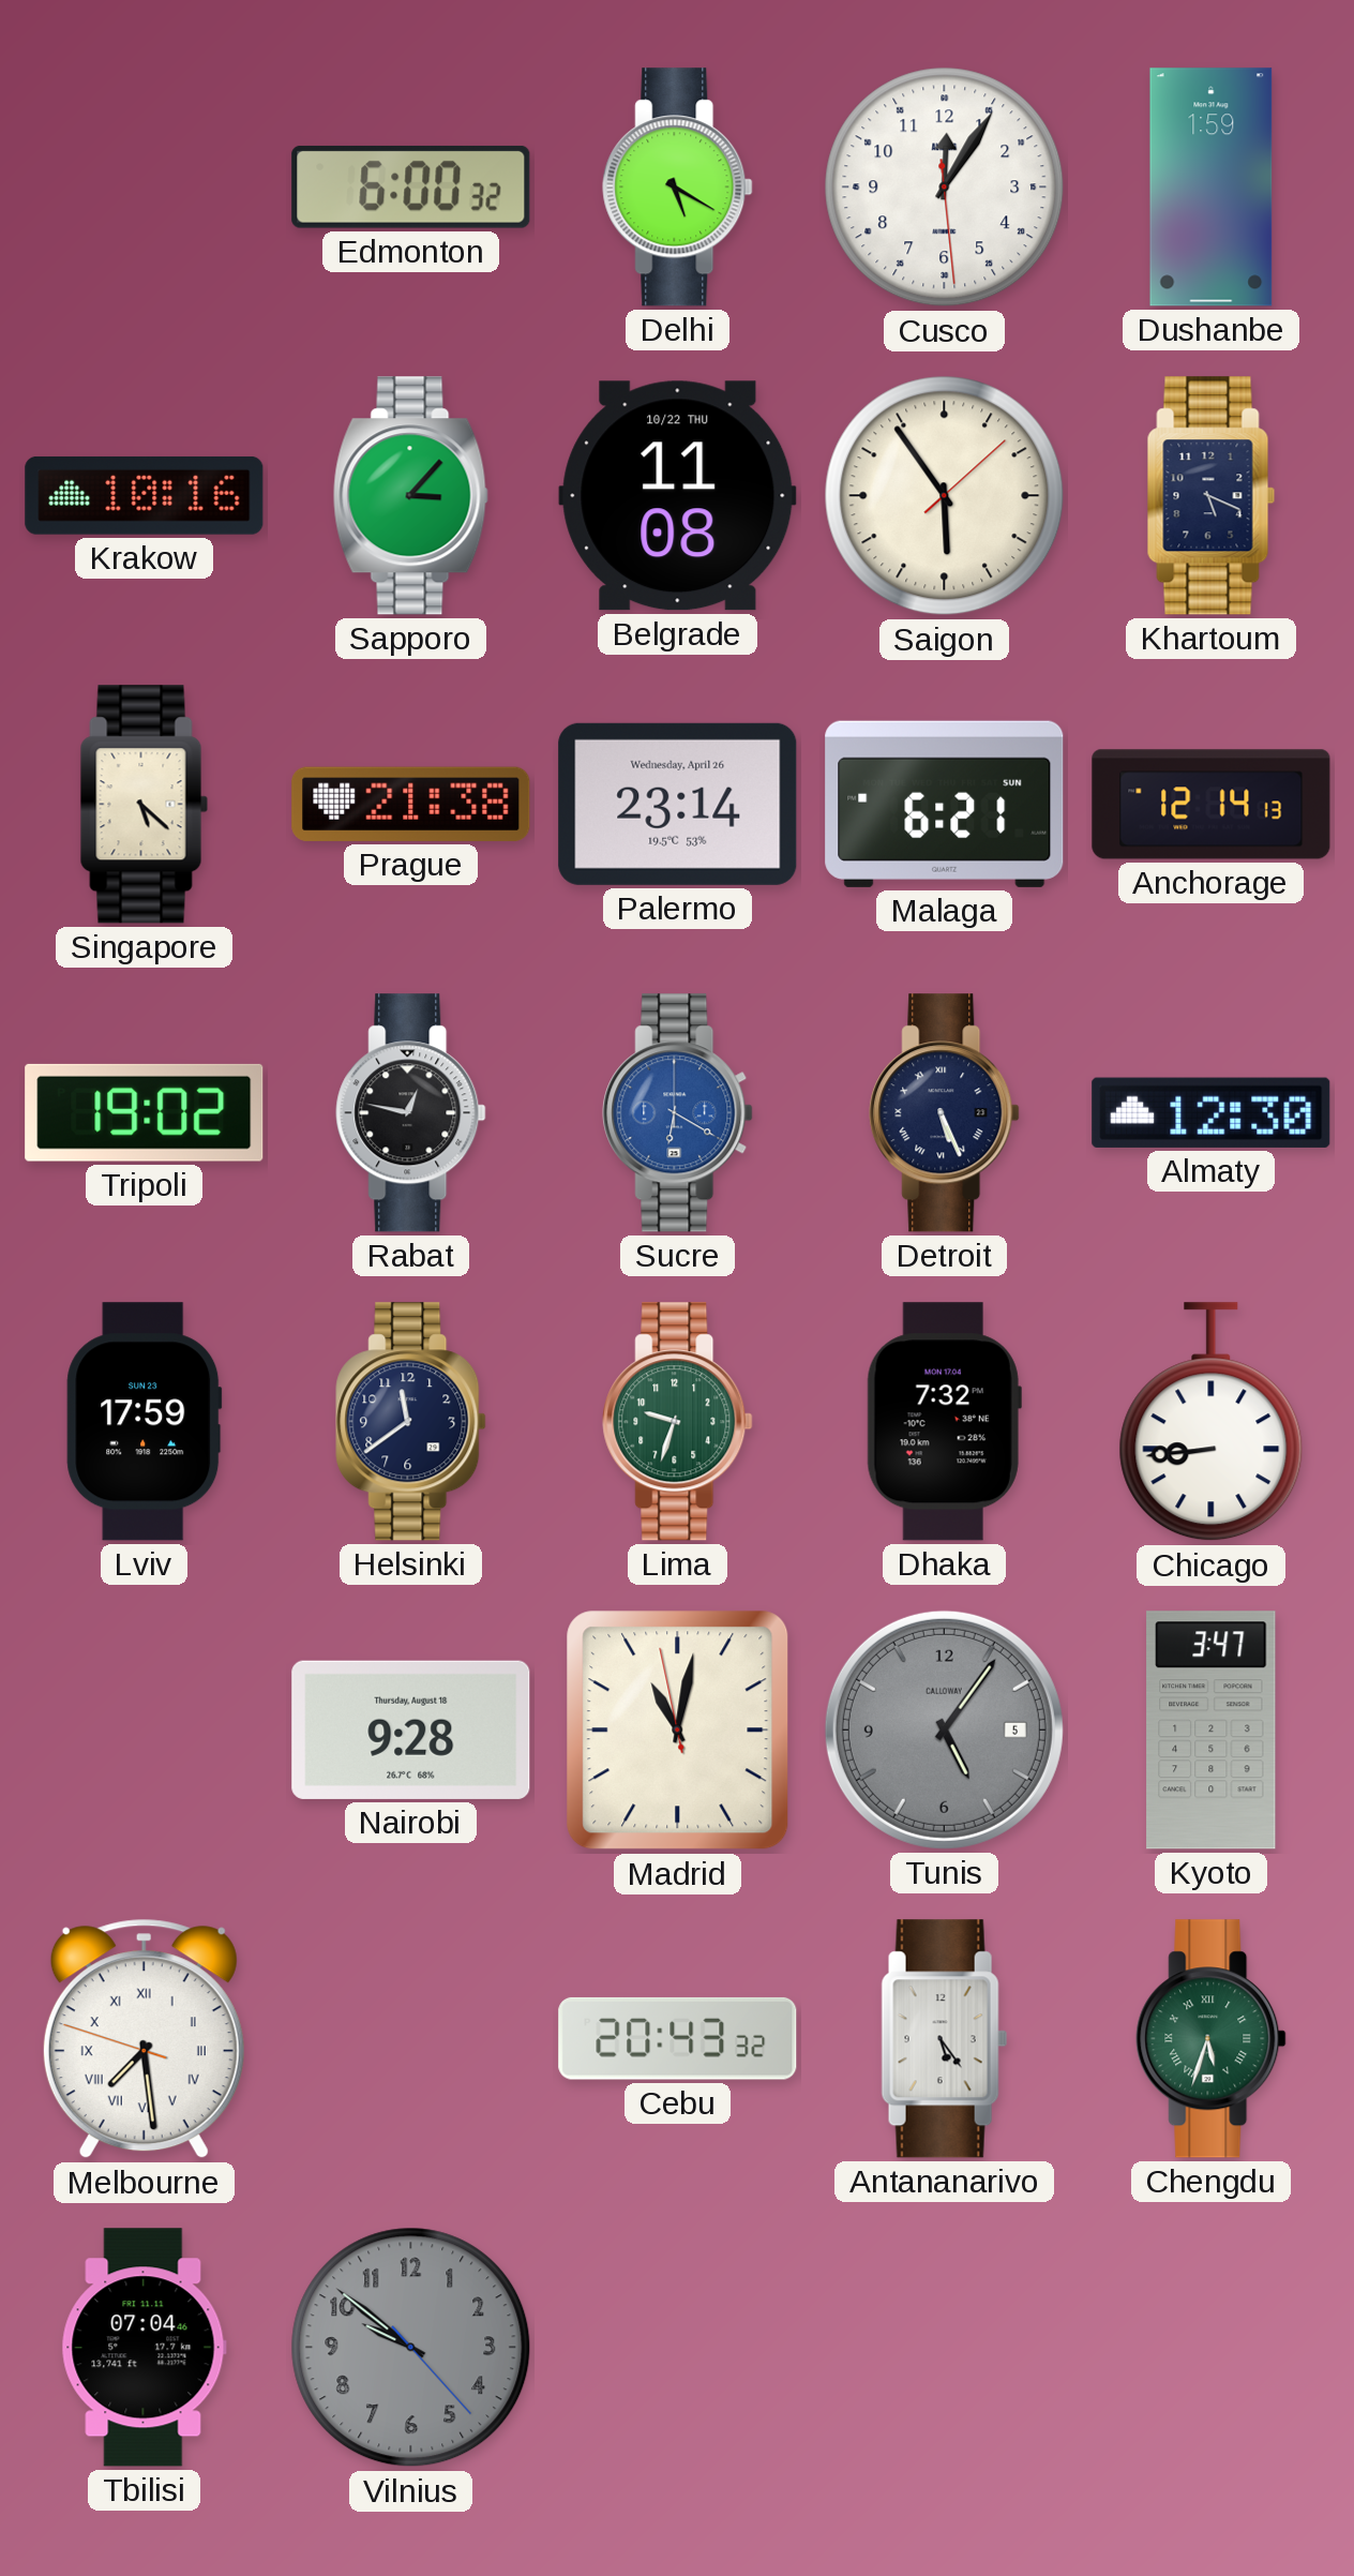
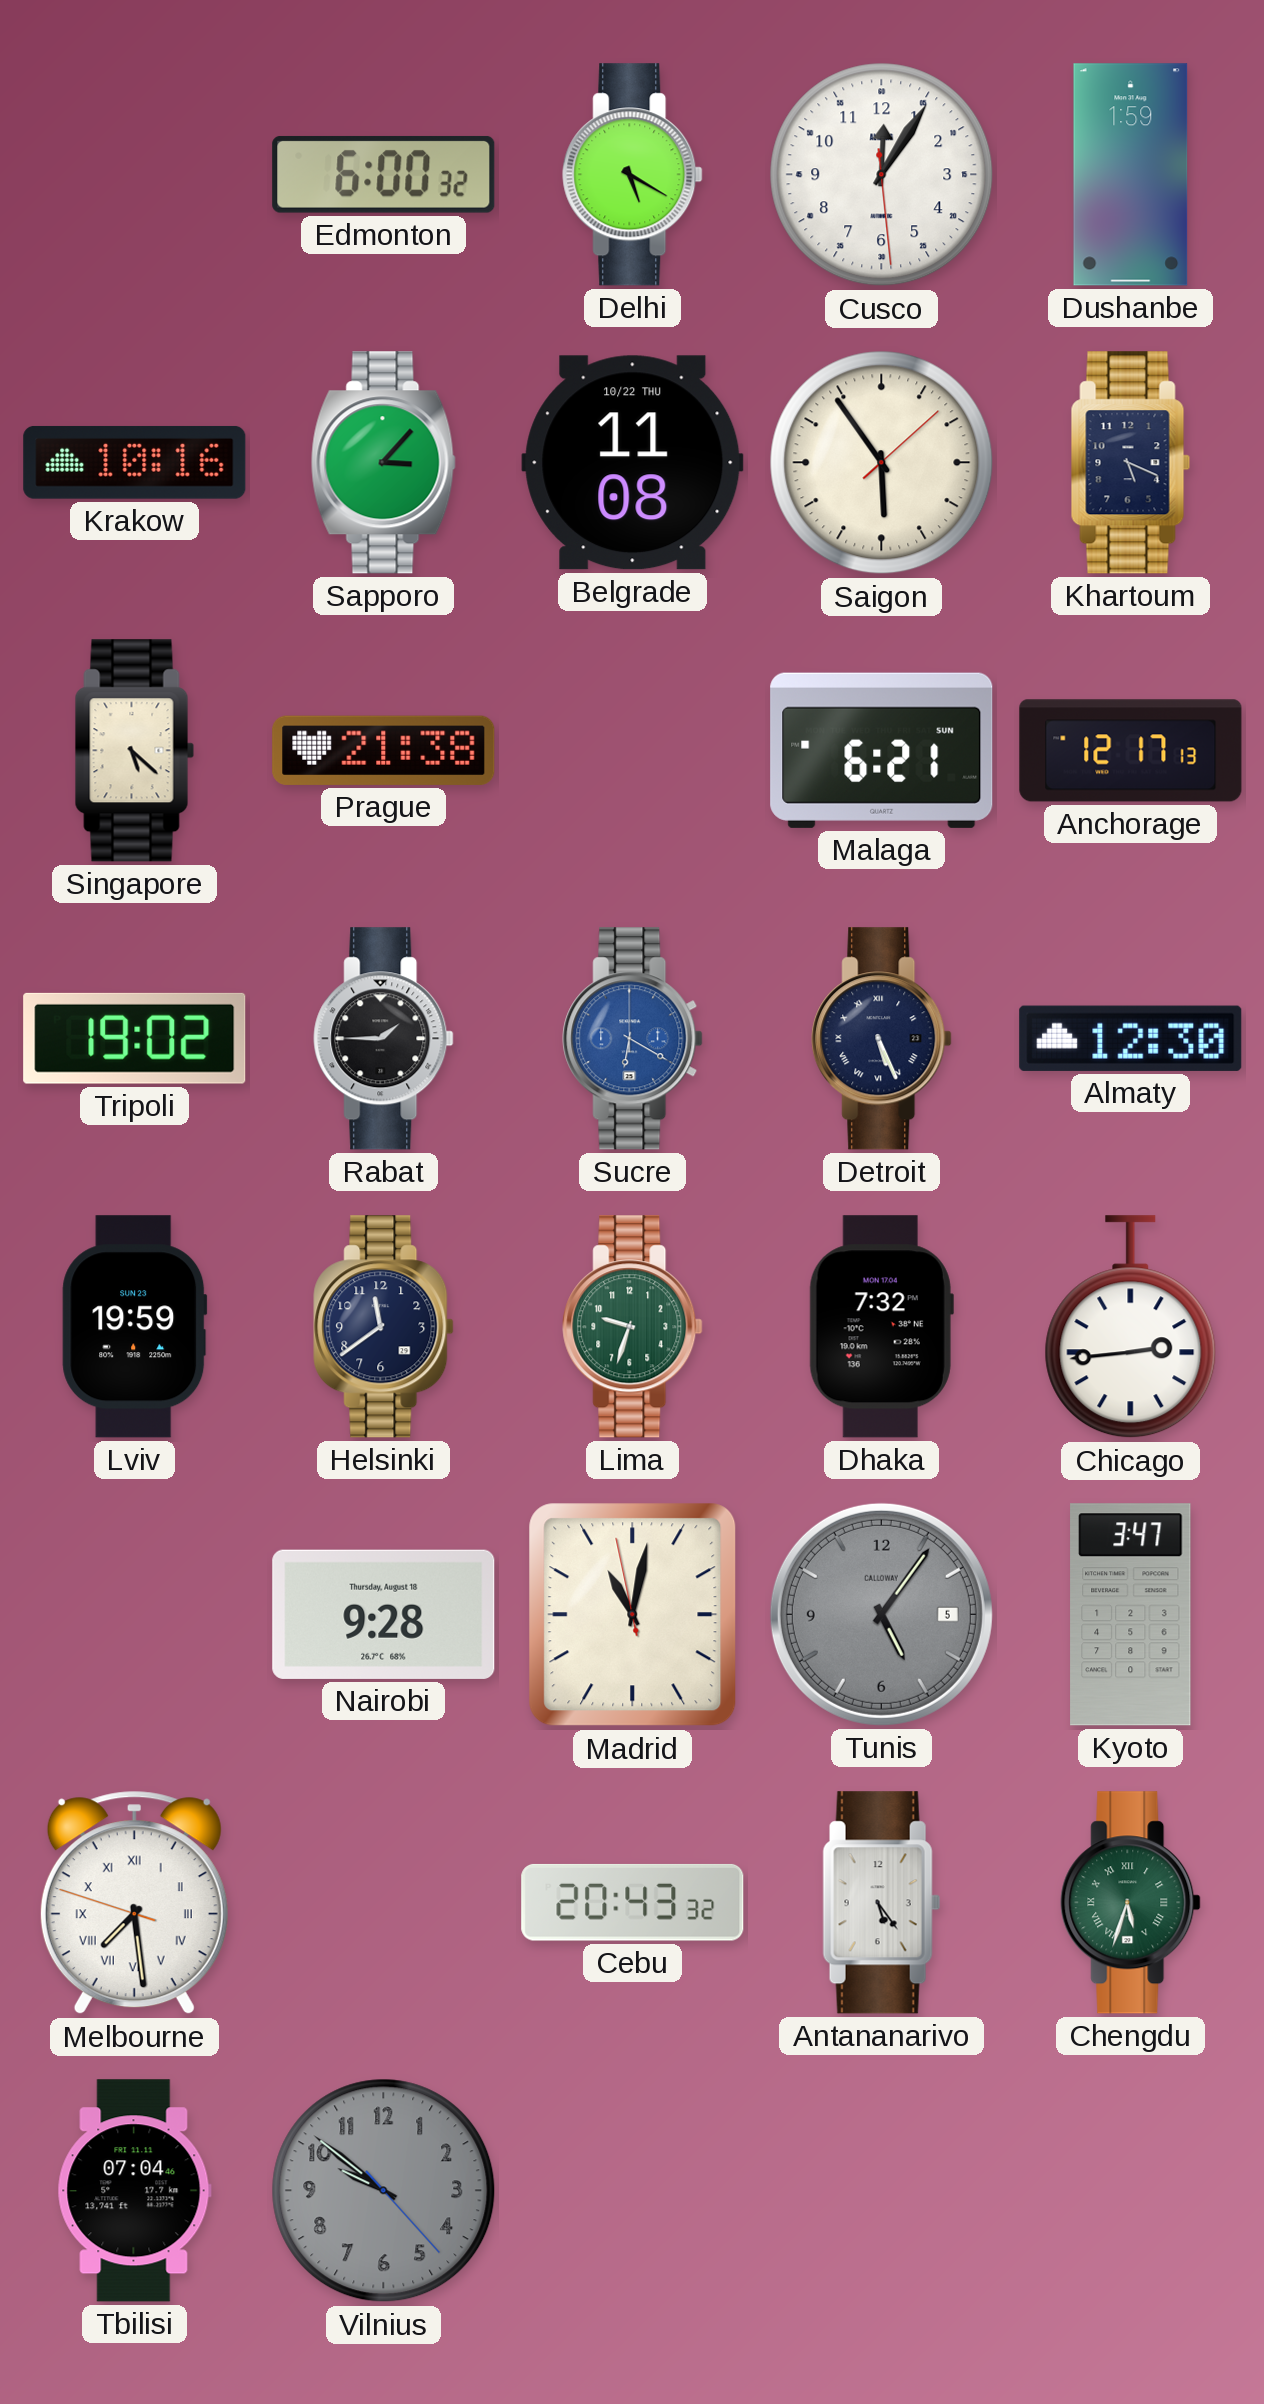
Palermo: 23:14 -> none
Anchorage: 12:14 -> 12:17
Rabat: 12:47 -> 1:45
Lviv: 17:59 -> 19:59
Chicago: 8:44 -> 2:44
